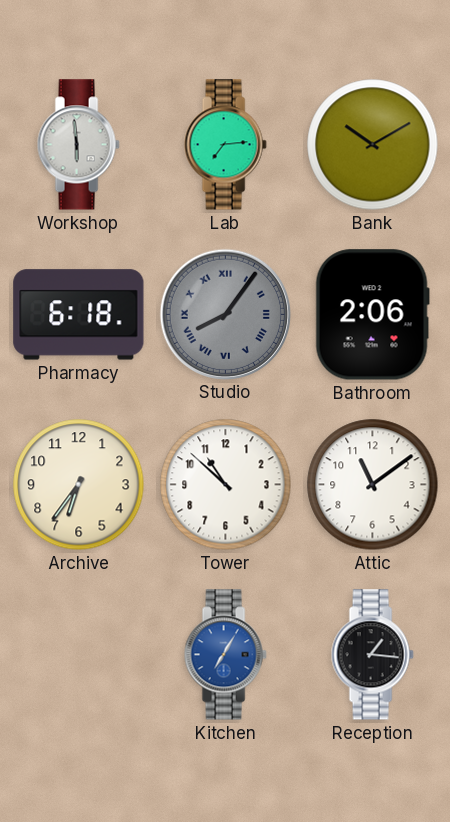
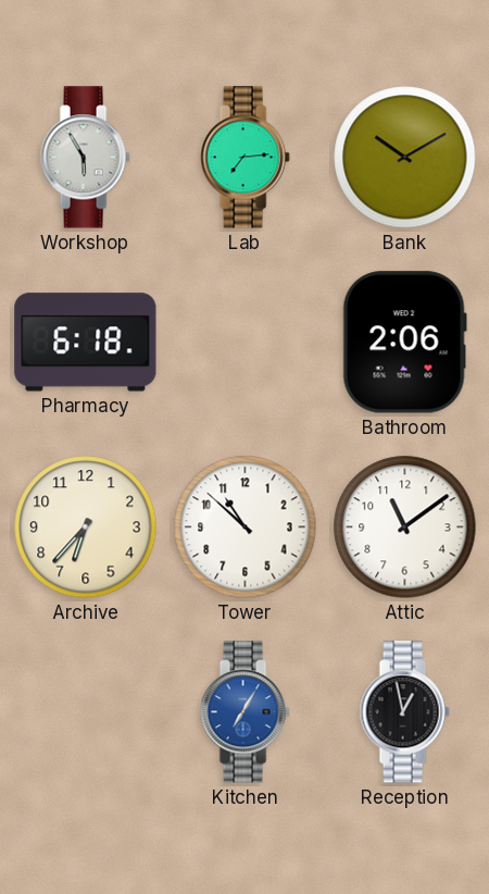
Workshop: 5:59 -> 5:55
Studio: 8:06 -> none
Archive: 6:36 -> 6:37
Reception: 1:16 -> 12:58
